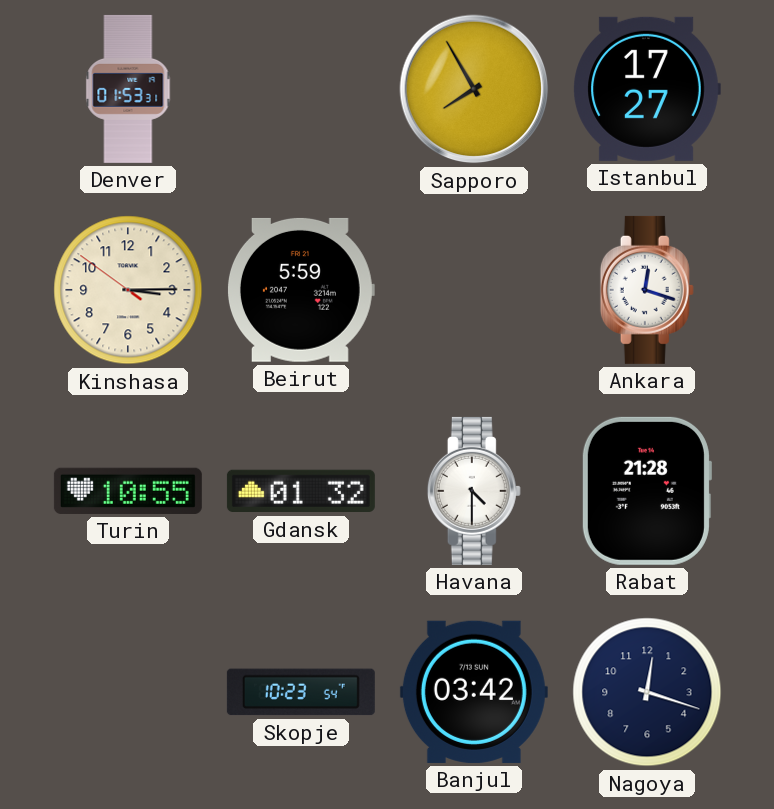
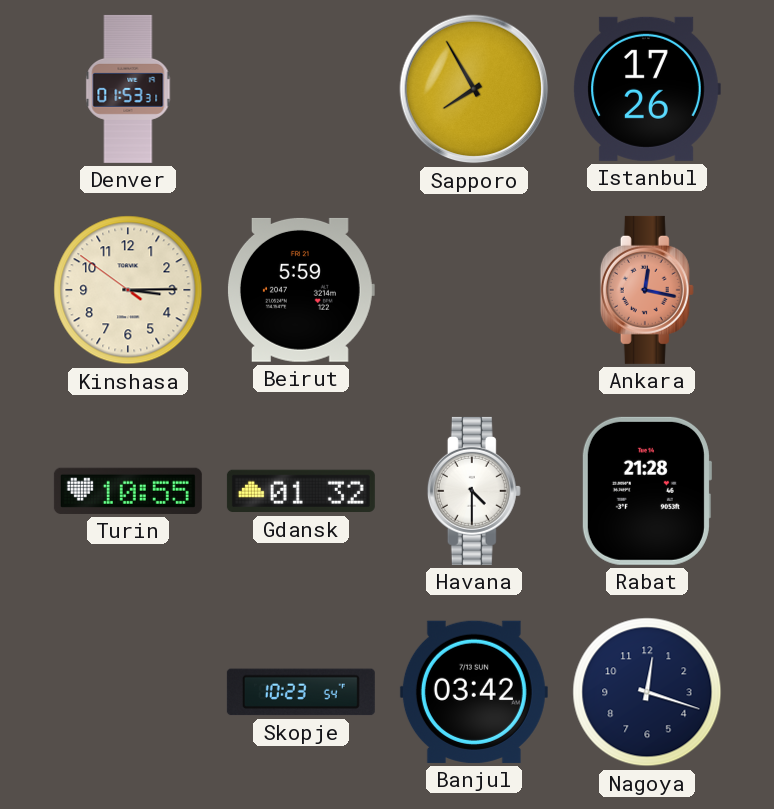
Istanbul: 17:27 -> 17:26
Ankara: 12:18 -> 12:17
Ankara dial: white -> salmon
